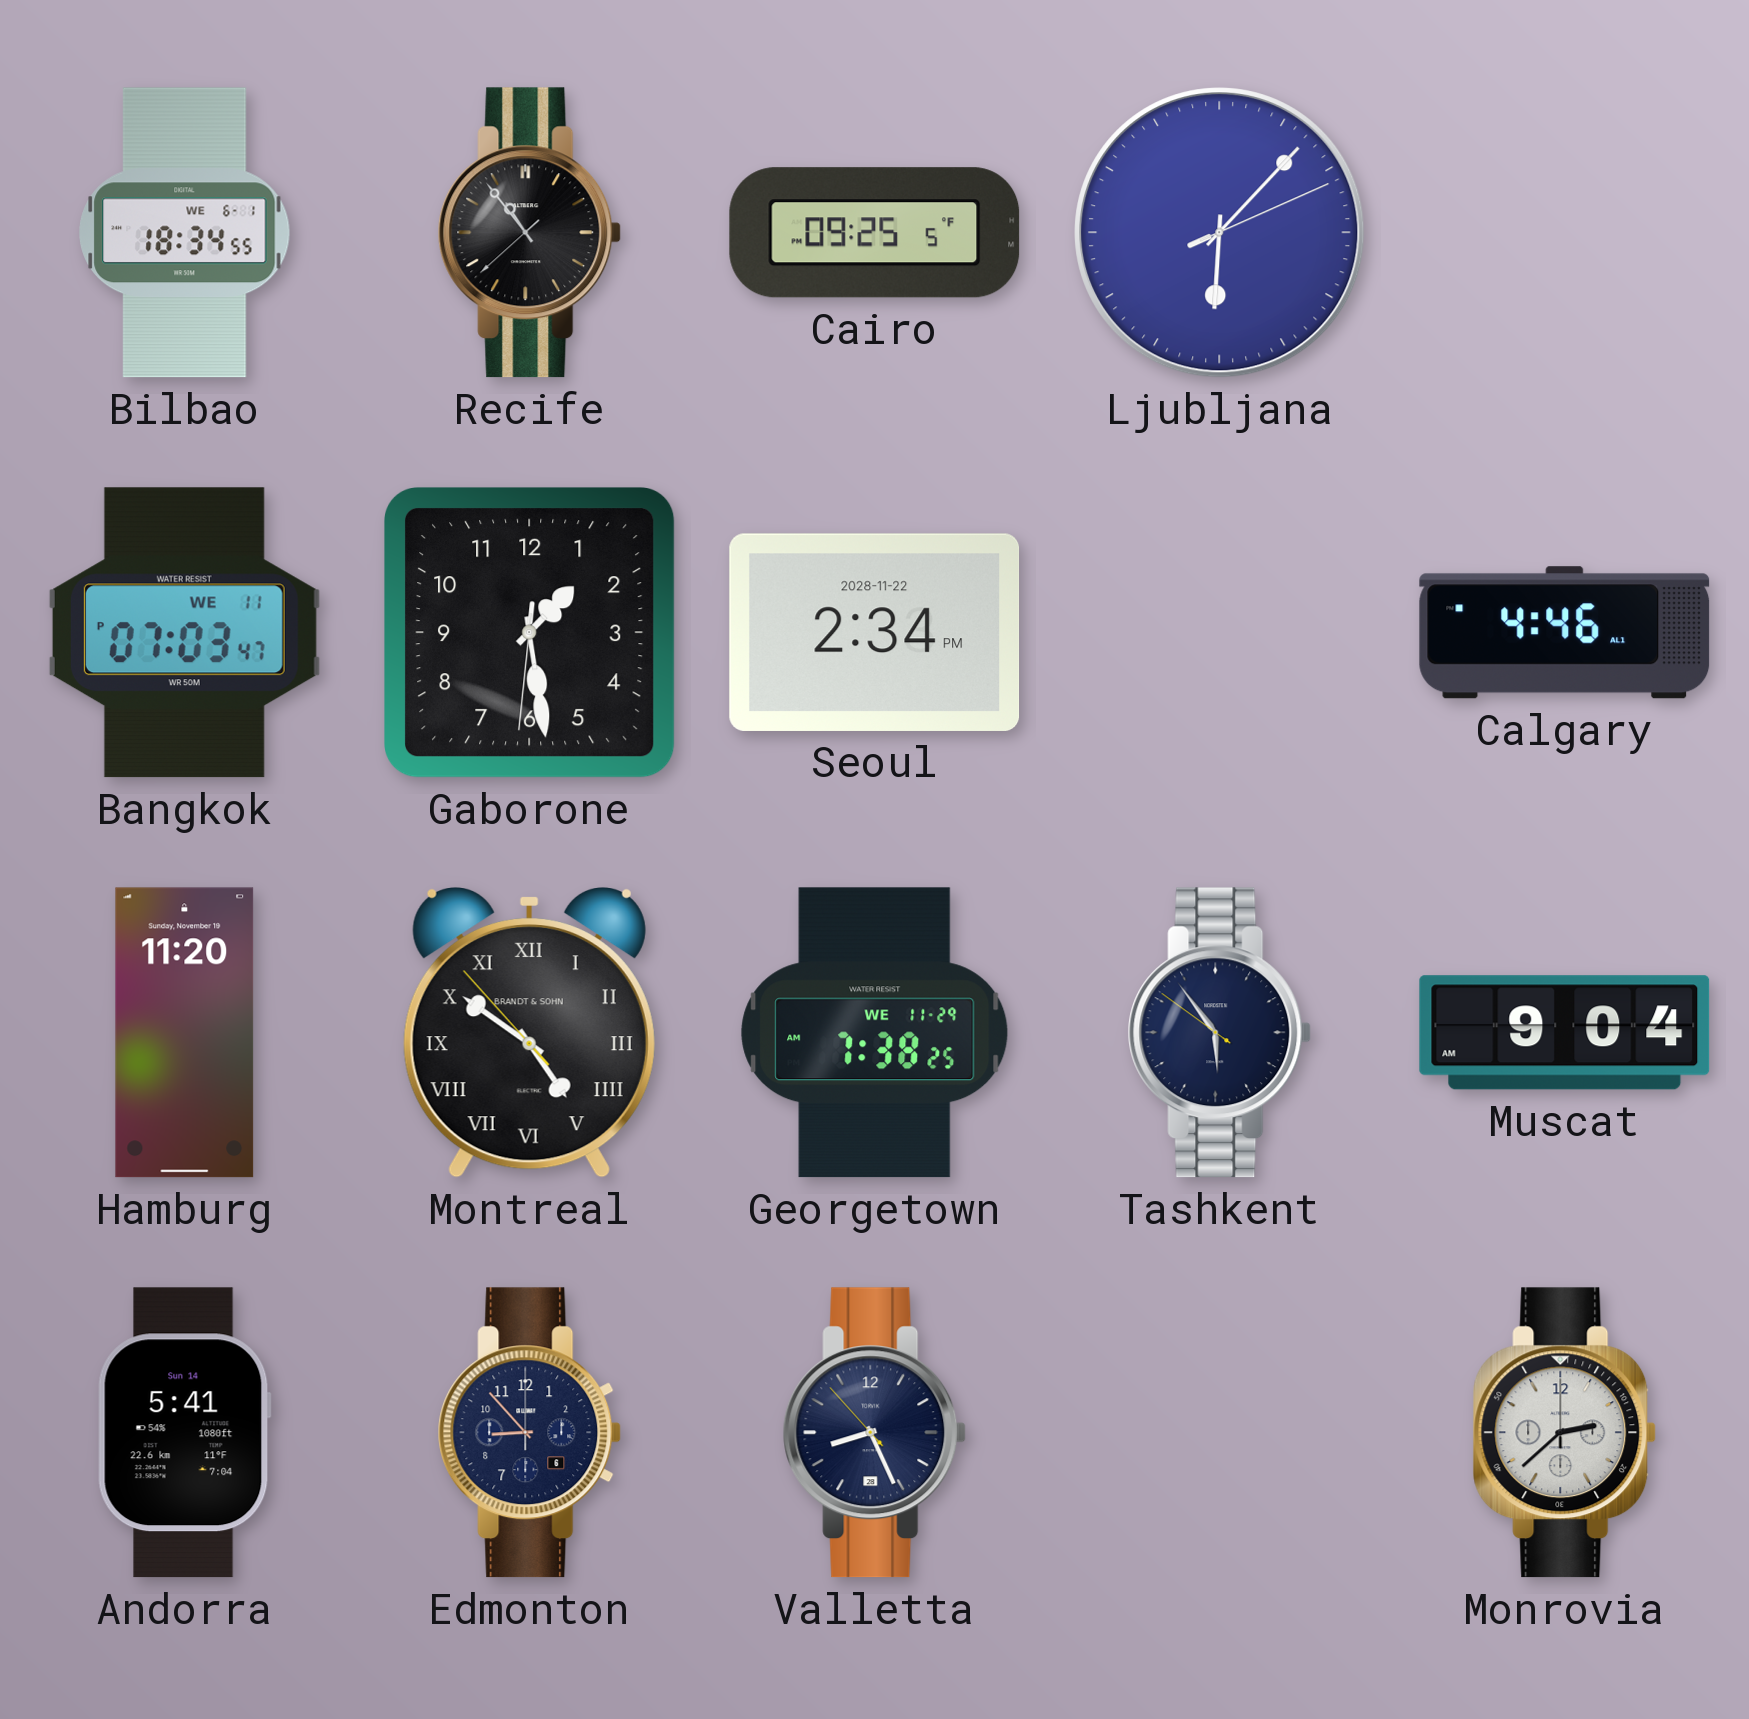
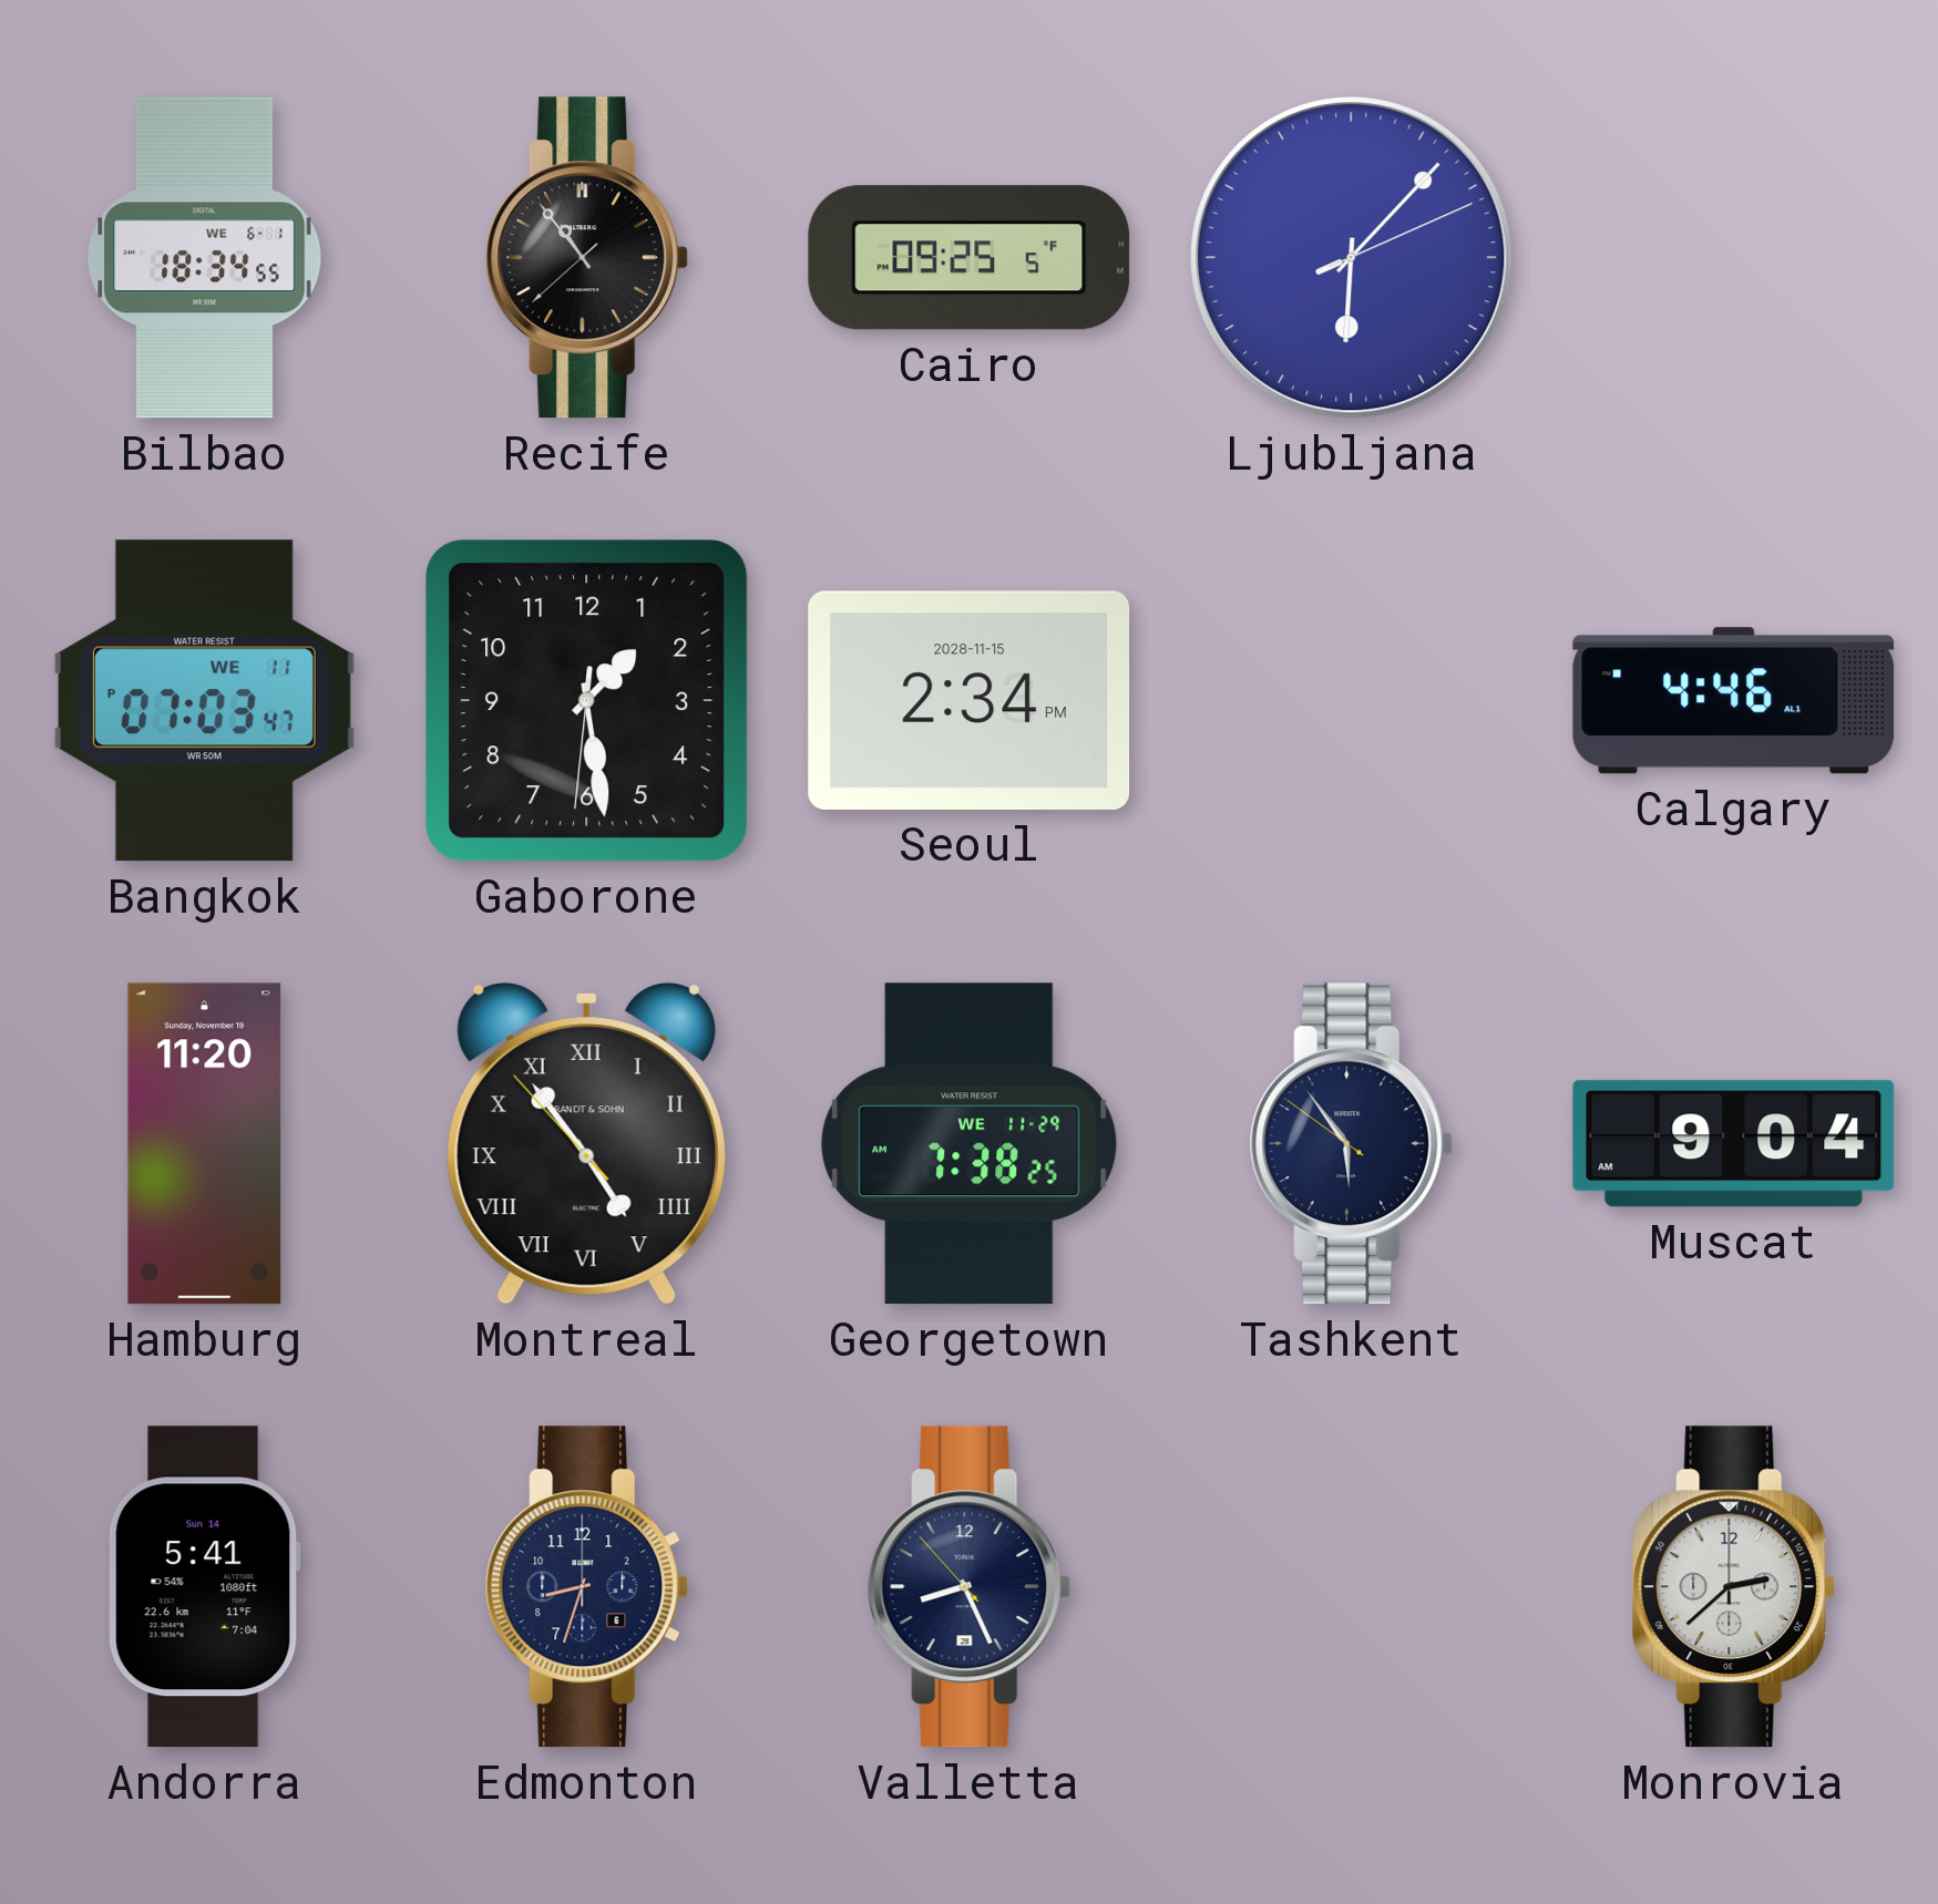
Seoul date: 2028-11-22 -> 2028-11-15
Montreal: 4:50 -> 4:53
Edmonton: 8:53 -> 8:33
